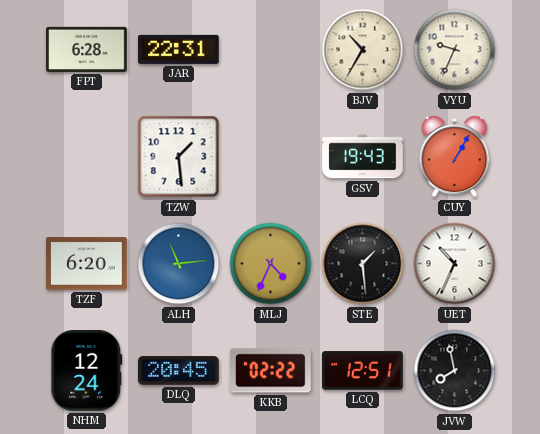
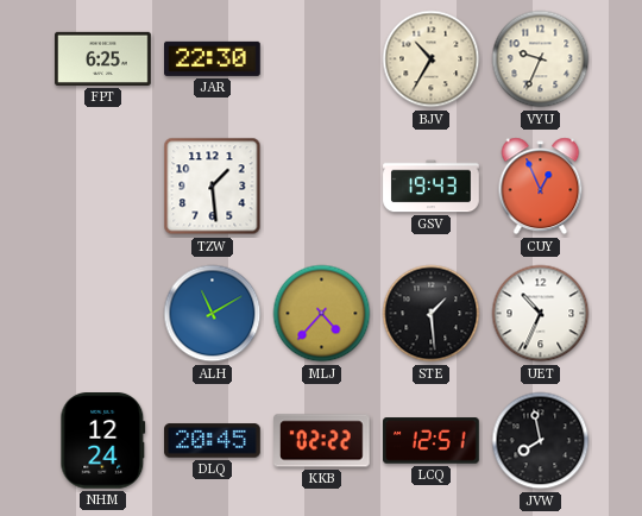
FPT: 6:28 -> 6:25
JAR: 22:31 -> 22:30
CUY: 1:05 -> 12:56
TZF: 6:20 -> none
ALH: 11:14 -> 11:10
MLJ: 4:34 -> 4:37
